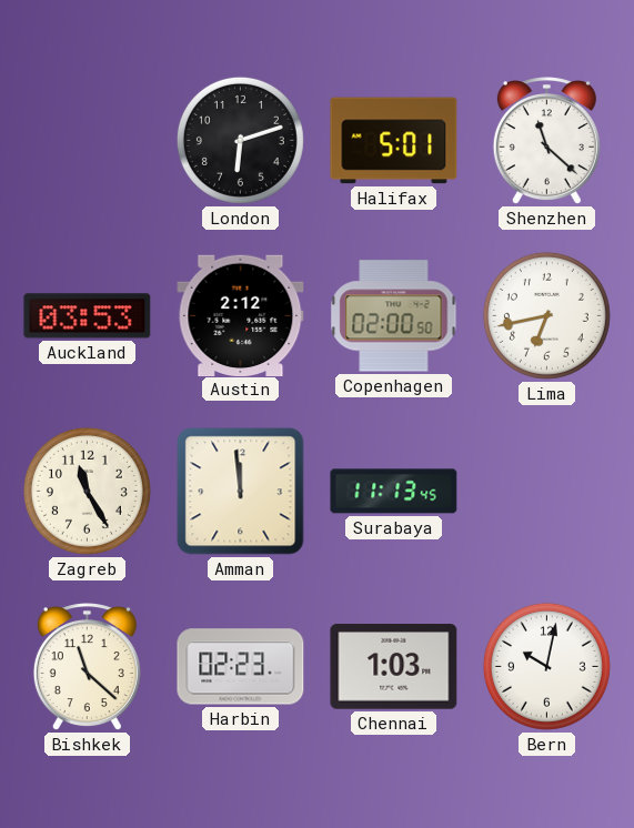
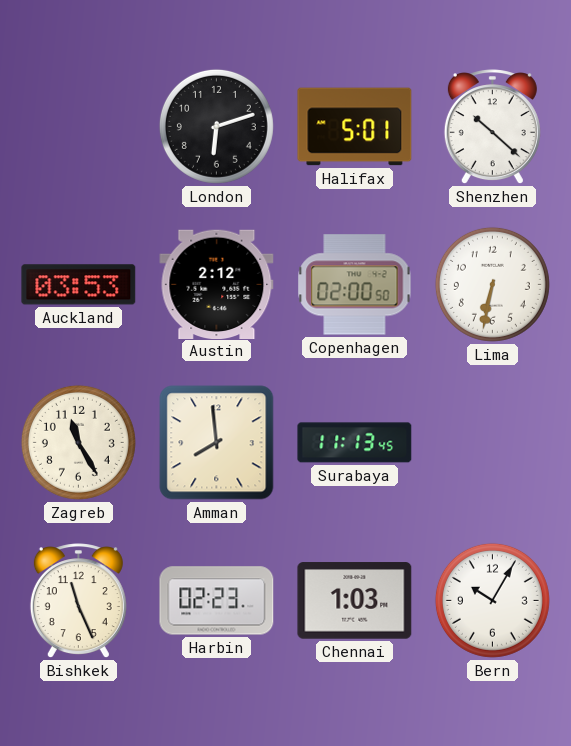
Shenzhen: 11:22 -> 10:22
Lima: 6:43 -> 6:32
Amman: 11:59 -> 7:59
Bishkek: 11:22 -> 11:26
Bern: 10:02 -> 10:05
